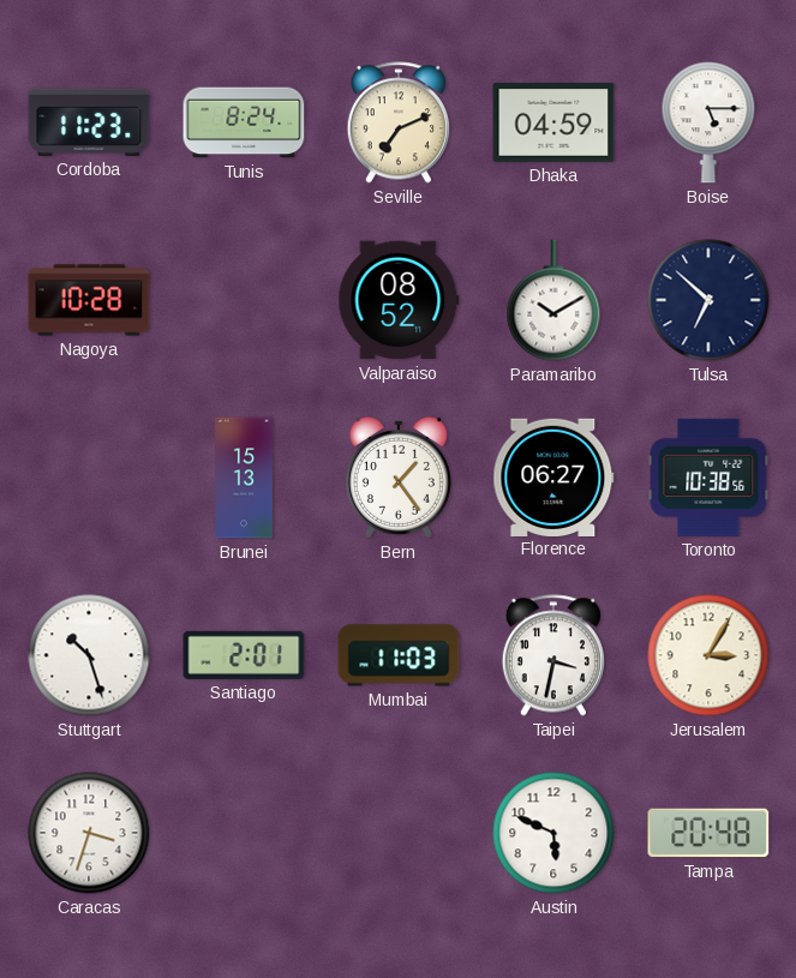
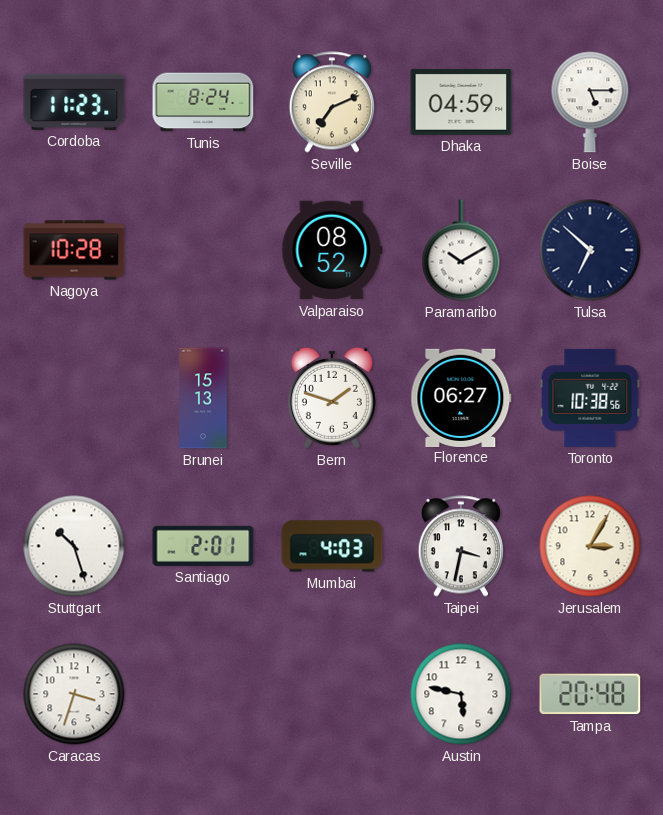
Bern: 1:24 -> 1:48
Mumbai: 11:03 -> 4:03
Austin: 5:49 -> 5:47
